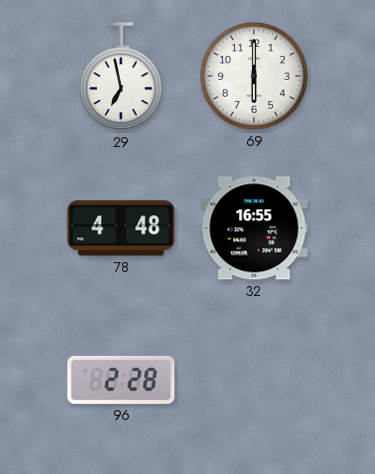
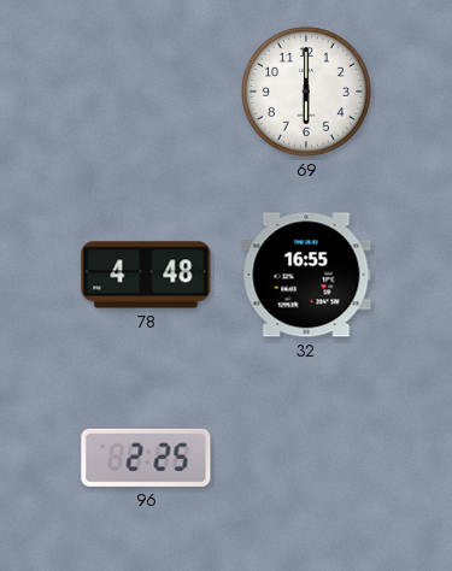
29: 6:58 -> none
96: 2:28 -> 2:25
